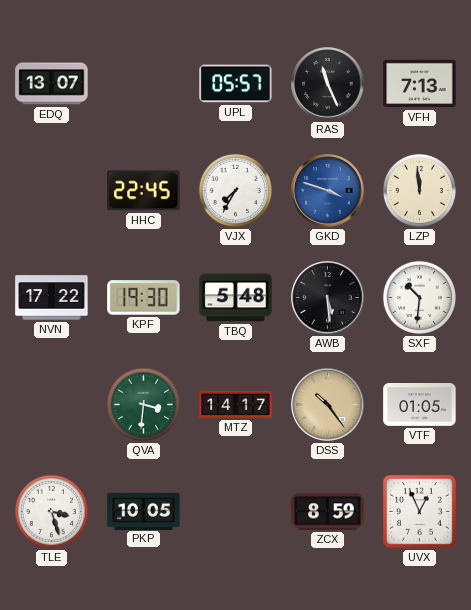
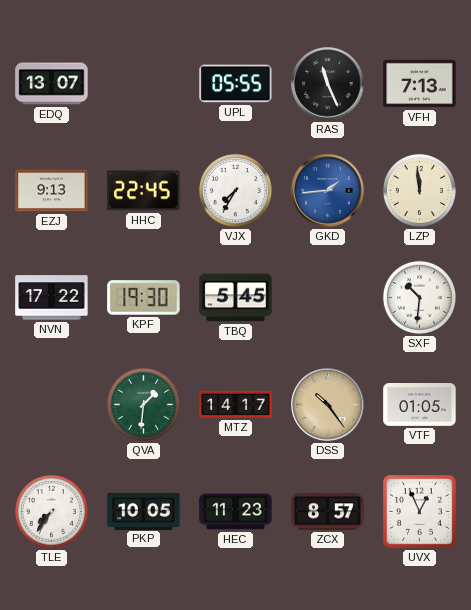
UPL: 05:57 -> 05:55
EZJ: none -> 9:13
GKD: 3:48 -> 1:44
TBQ: 5:48 -> 5:45
AWB: 5:29 -> none
QVA: 3:31 -> 1:31
TLE: 3:27 -> 7:36
HEC: none -> 11:23
ZCX: 8:59 -> 8:57
